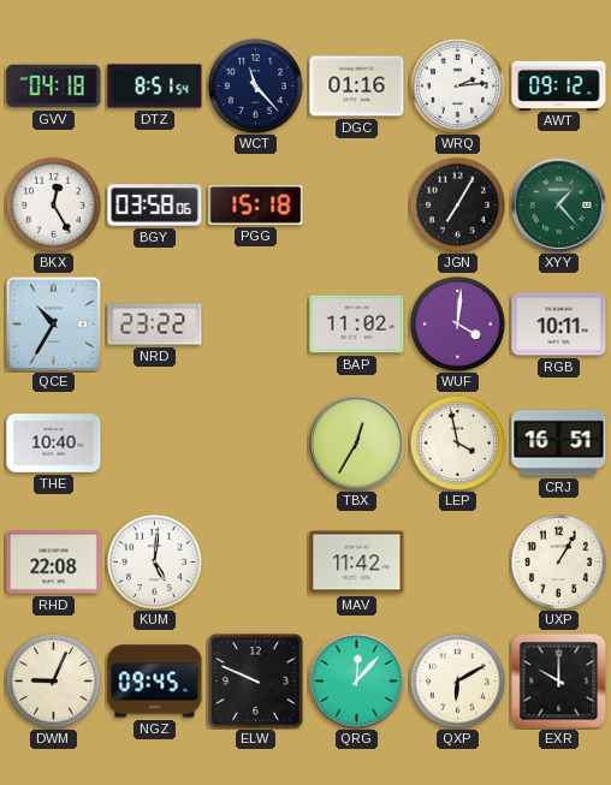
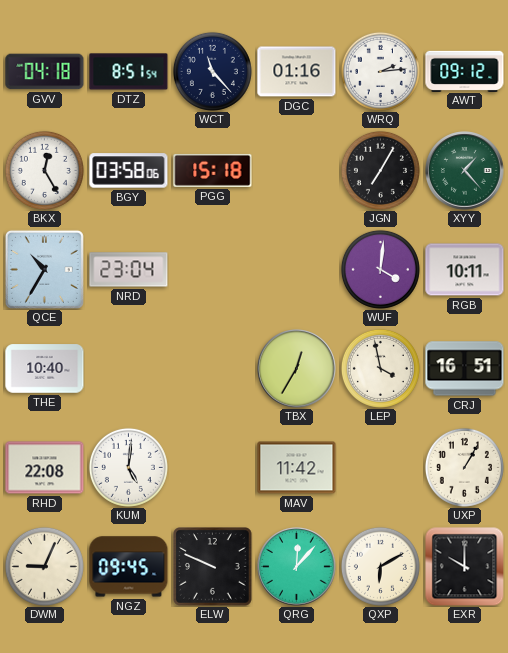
NRD: 23:22 -> 23:04
BAP: 11:02 -> none
